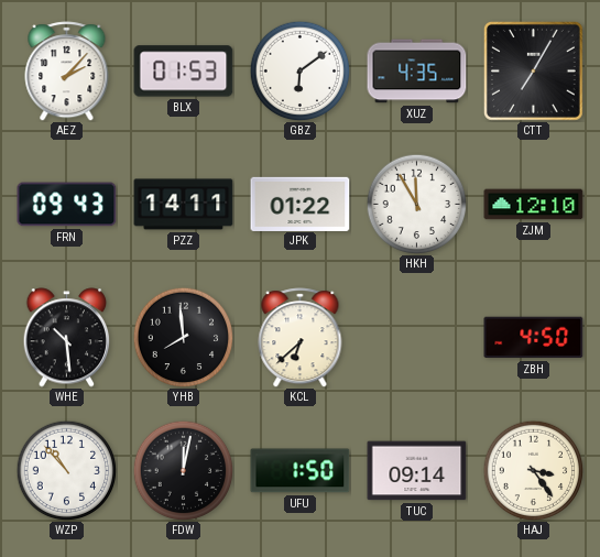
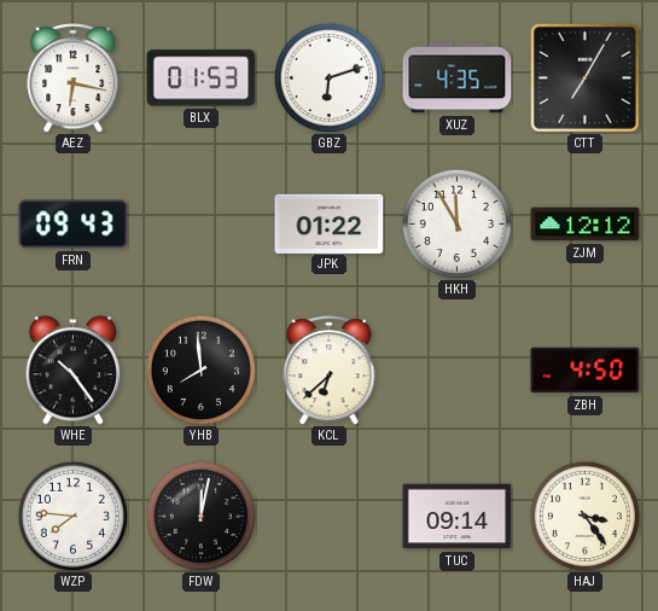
AEZ: 2:07 -> 6:17
GBZ: 6:09 -> 6:12
PZZ: 14:11 -> none
ZJM: 12:10 -> 12:12
WHE: 10:29 -> 10:24
WZP: 10:53 -> 7:46
UFU: 1:50 -> none
